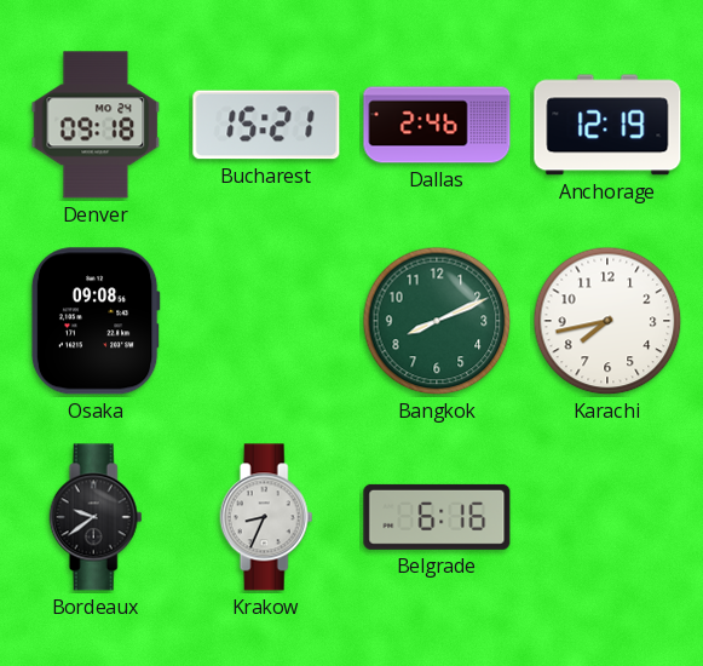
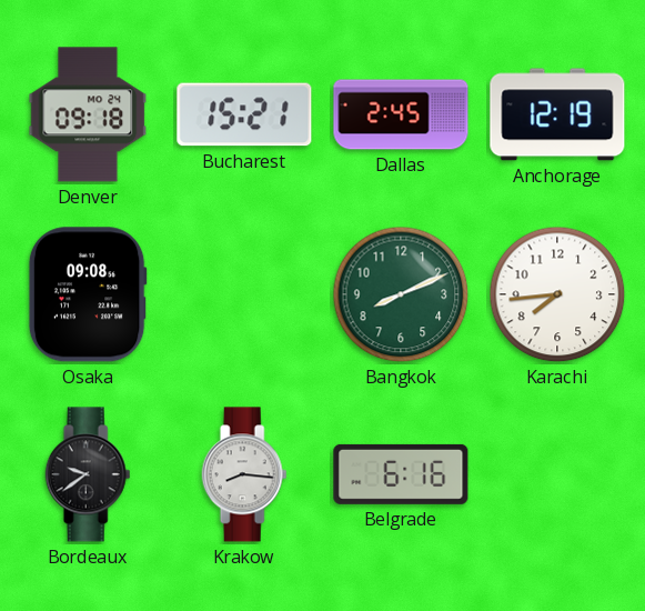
Dallas: 2:46 -> 2:45
Karachi: 7:43 -> 7:44
Krakow: 8:34 -> 8:16
